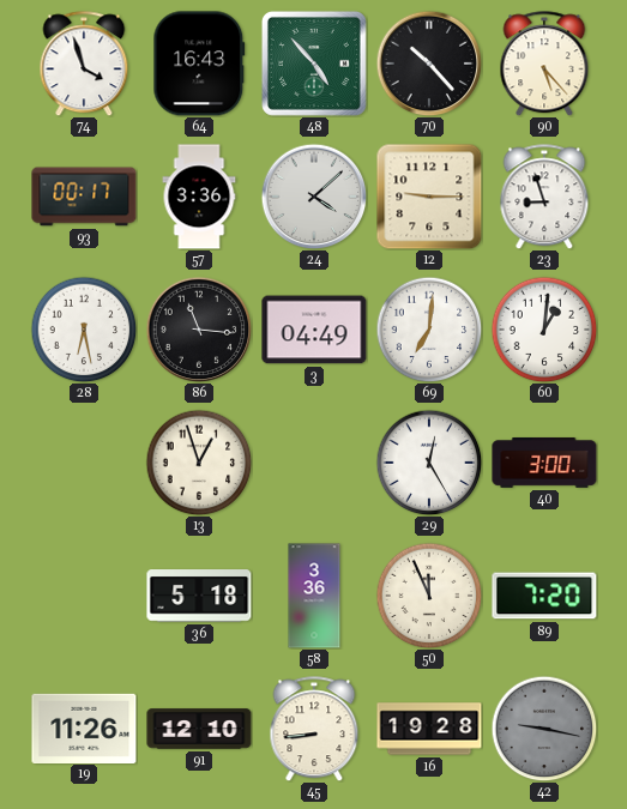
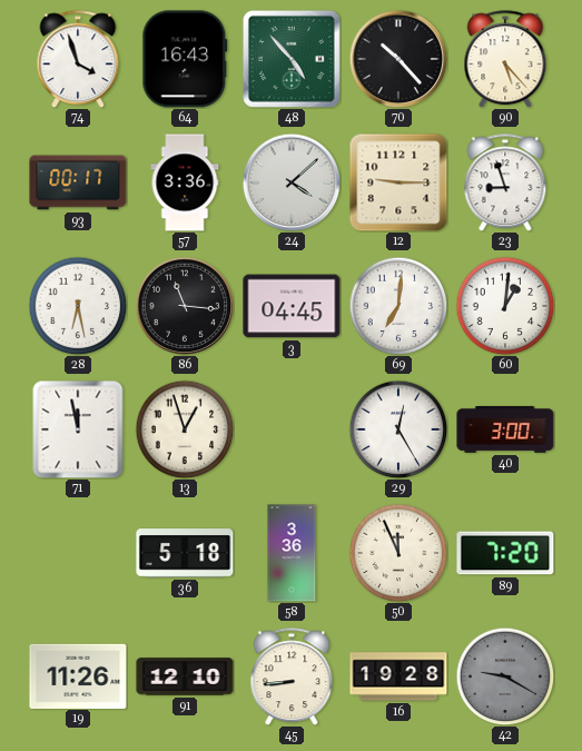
3: 04:49 -> 04:45
71: none -> 11:58
42: 9:17 -> 9:20
